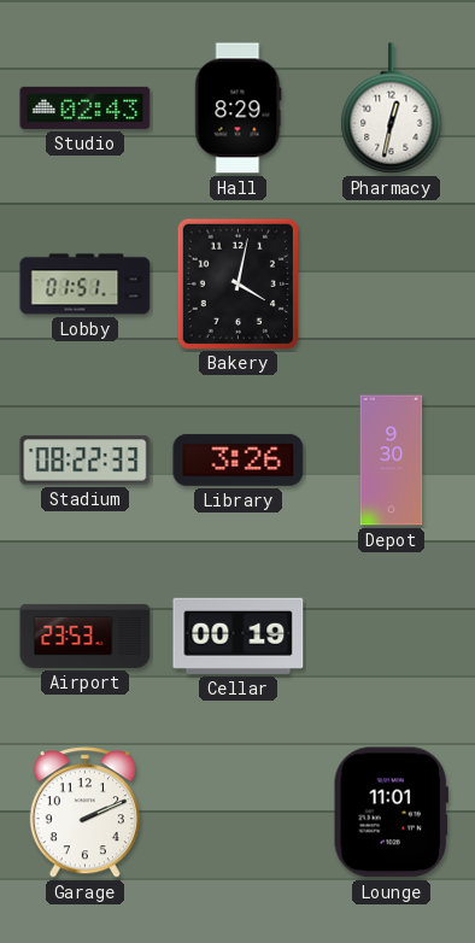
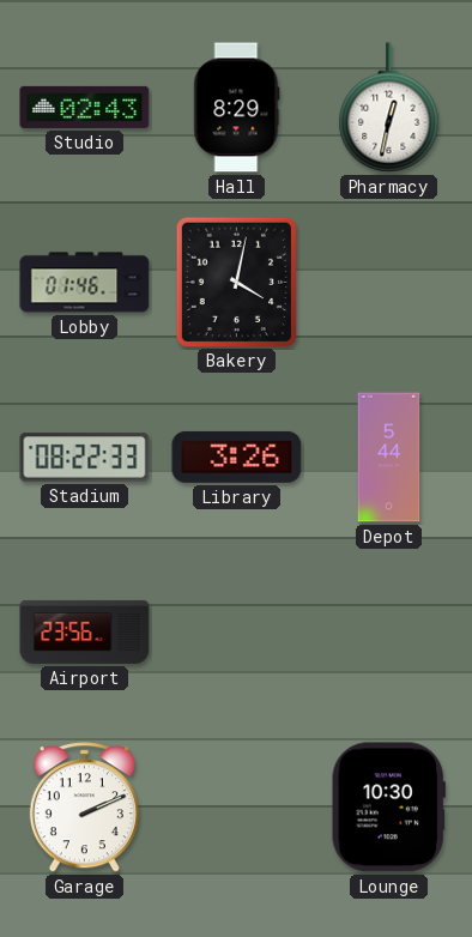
Lobby: 01:51 -> 01:46
Depot: 9:30 -> 5:44
Airport: 23:53 -> 23:56
Cellar: 00:19 -> none
Lounge: 11:01 -> 10:30
